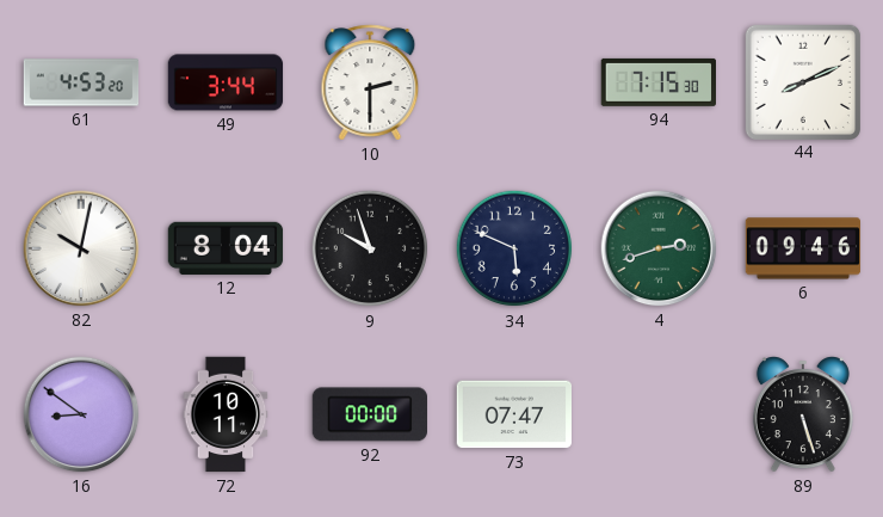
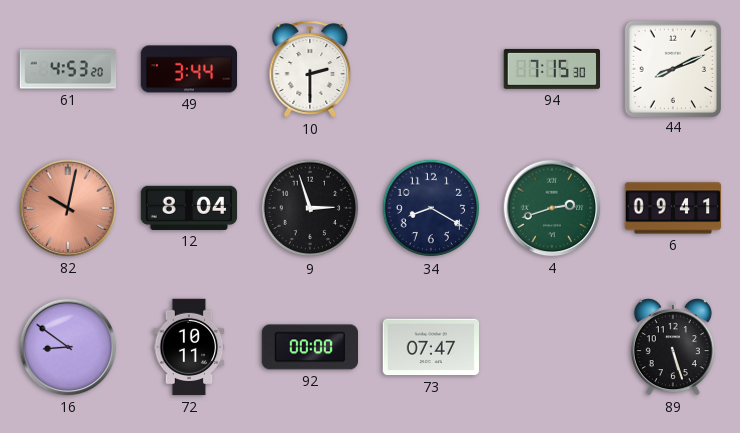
82 dial: white -> salmon
9: 9:57 -> 2:57
34: 5:49 -> 8:20
6: 09:46 -> 09:41
